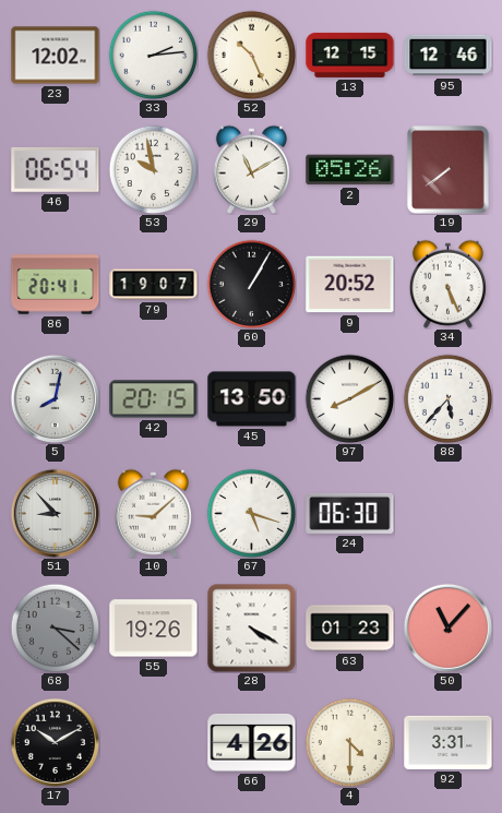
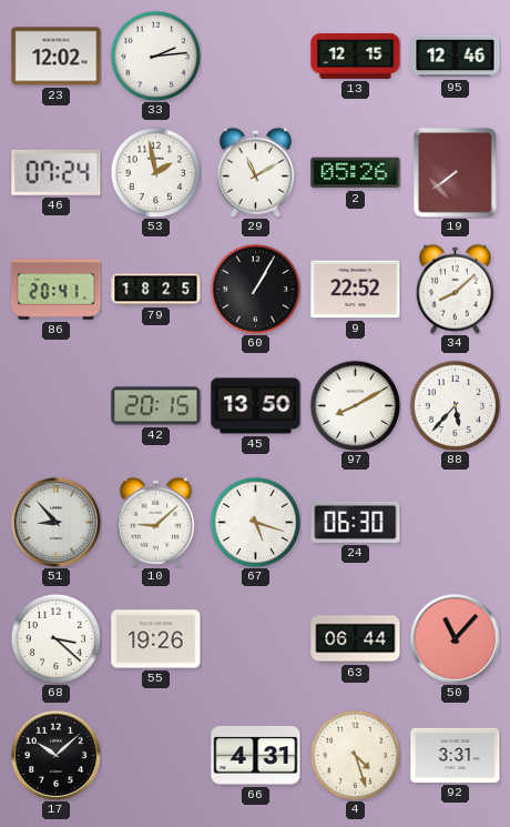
52: 10:26 -> none
46: 06:54 -> 07:24
53: 9:58 -> 1:58
79: 19:07 -> 18:25
9: 20:52 -> 22:52
34: 5:26 -> 8:08
5: 8:02 -> none
68 dial: grey -> white
28: 4:20 -> none
63: 01:23 -> 06:44
17: 10:10 -> 10:08
66: 4:26 -> 4:31
4: 4:30 -> 4:27
